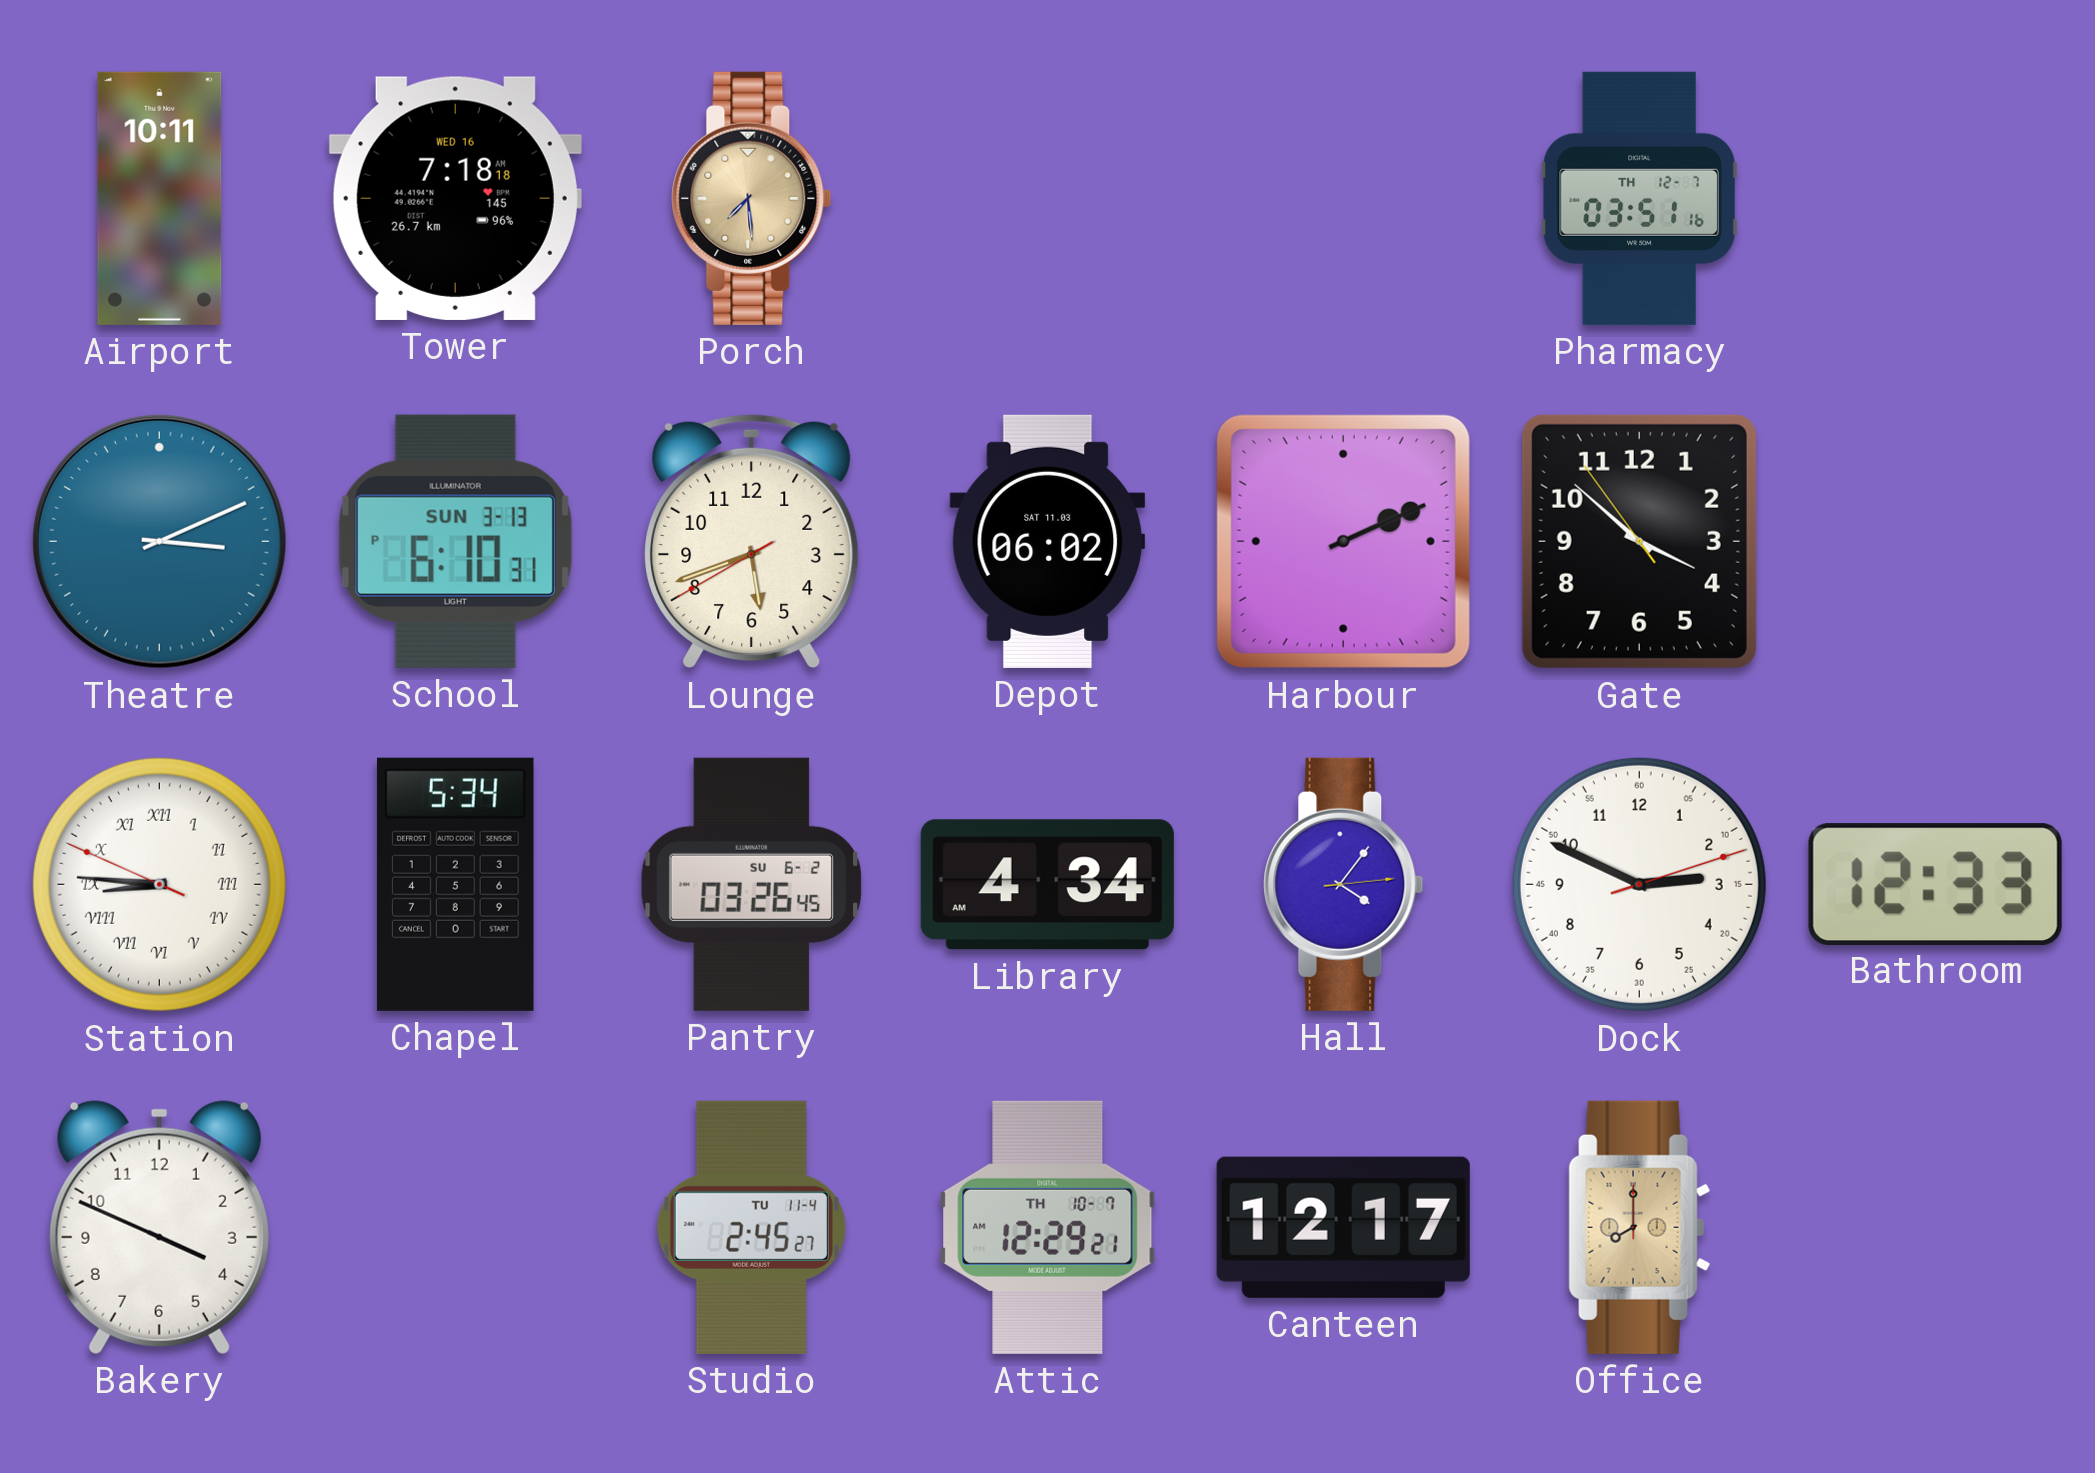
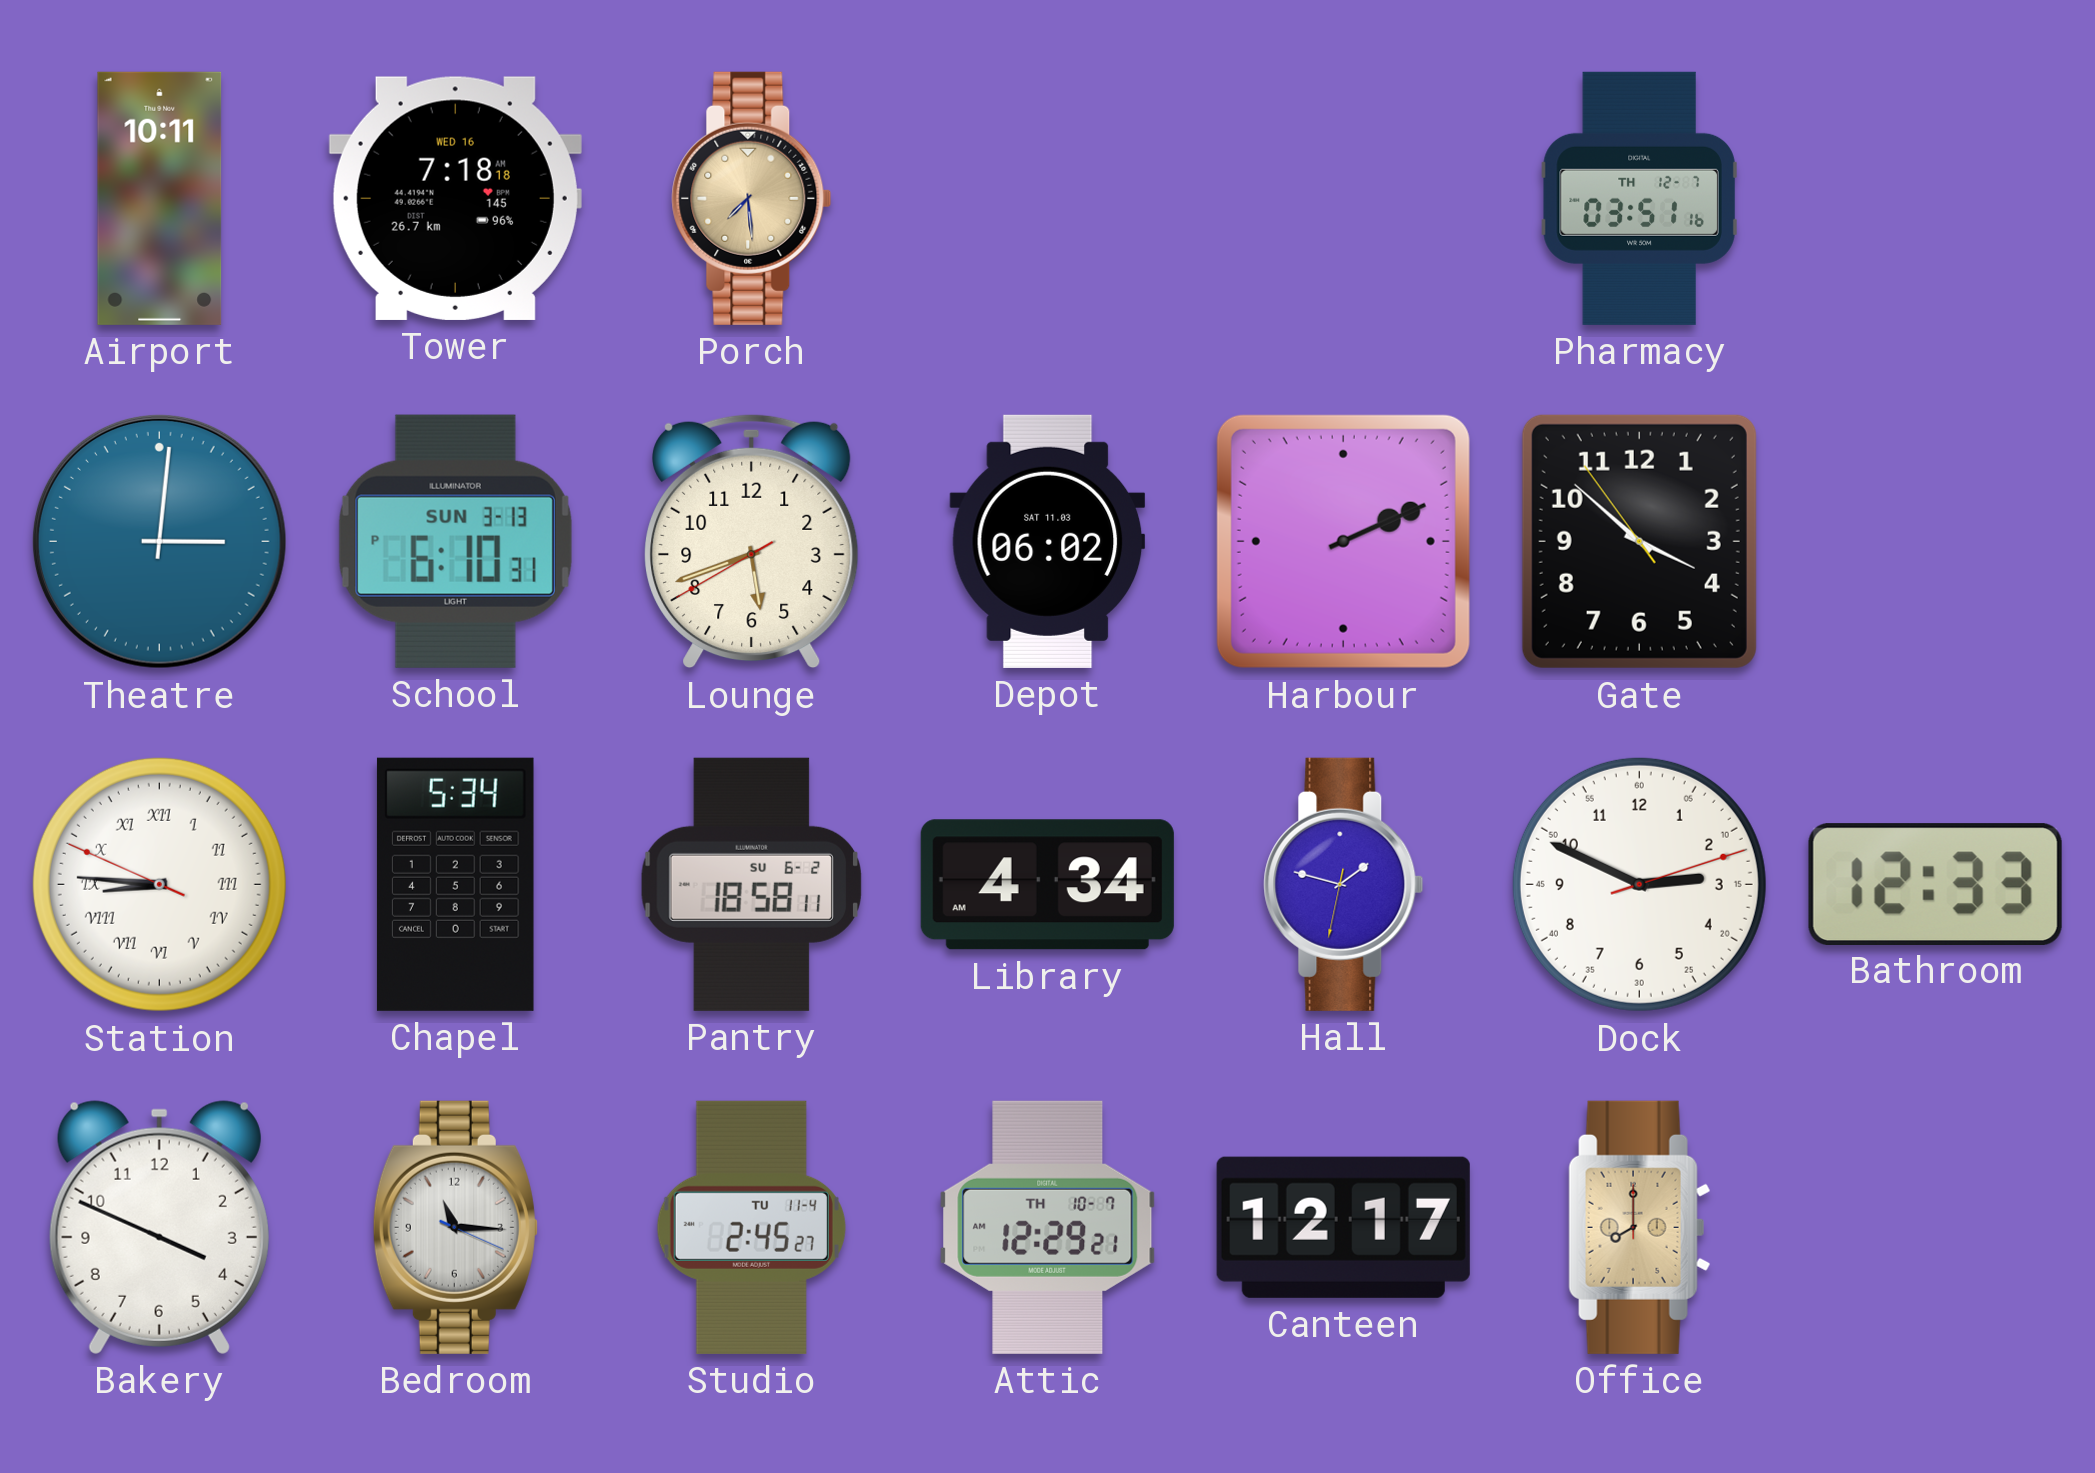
Theatre: 3:11 -> 3:01
Pantry: 03:26 -> 18:58
Hall: 4:06 -> 1:47
Bedroom: none -> 11:15
